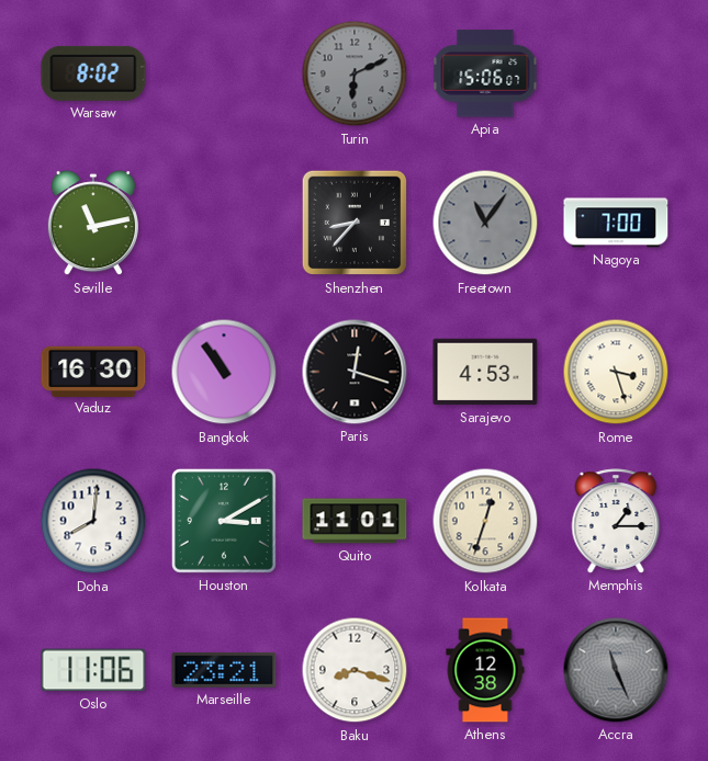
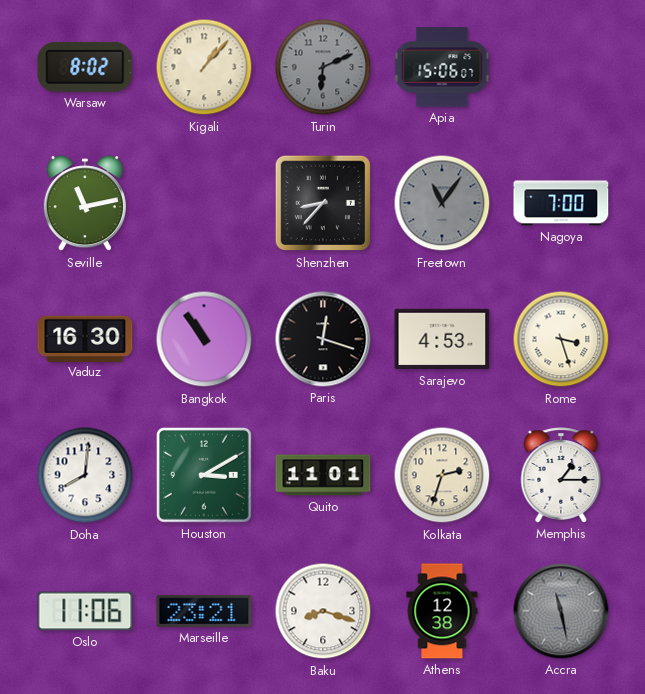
Kigali: none -> 1:07
Kolkata: 12:33 -> 2:33
Accra: 11:26 -> 11:28
